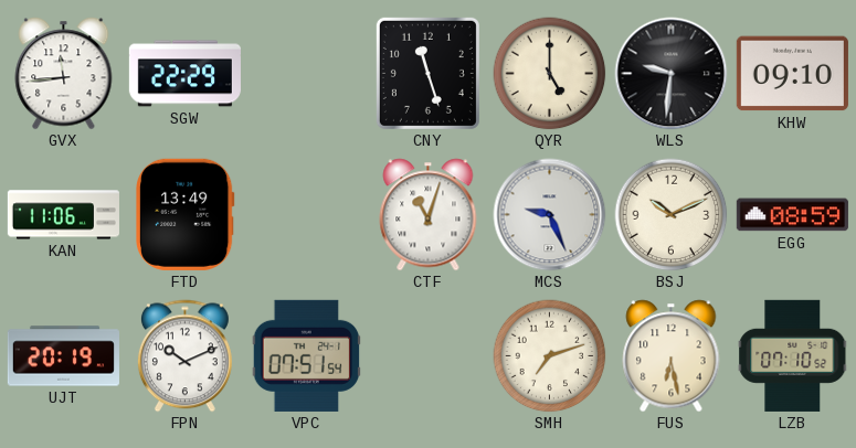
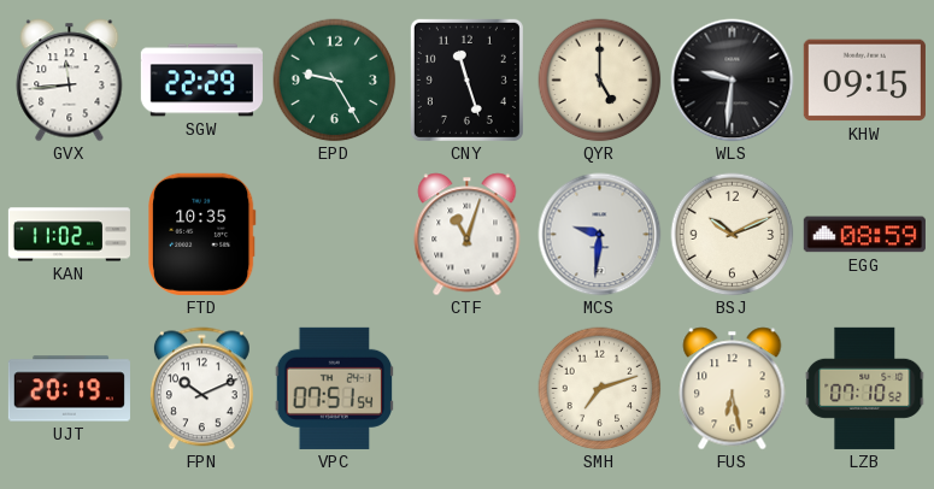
EPD: none -> 9:25
KHW: 09:10 -> 09:15
KAN: 11:06 -> 11:02
FTD: 13:49 -> 10:35
MCS: 9:26 -> 9:31
